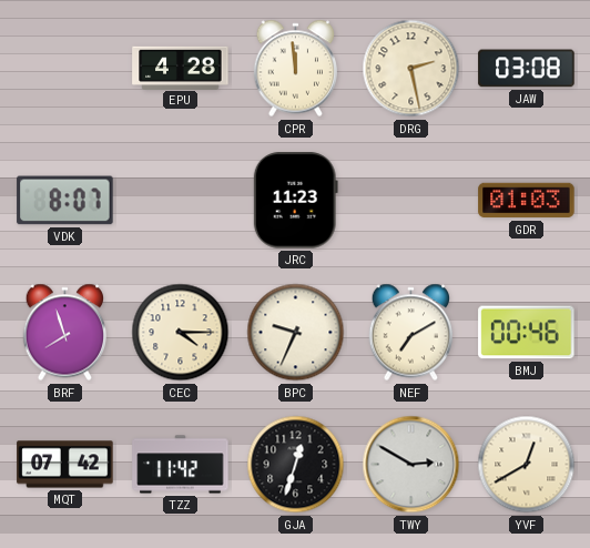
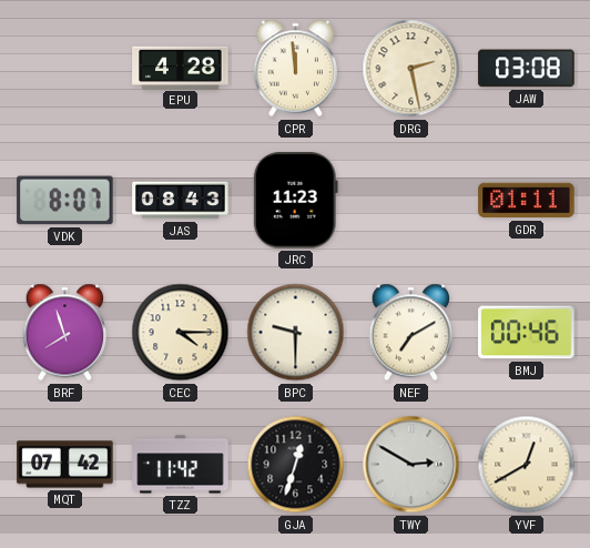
JAS: none -> 08:43
GDR: 01:03 -> 01:11
BPC: 9:34 -> 9:30
